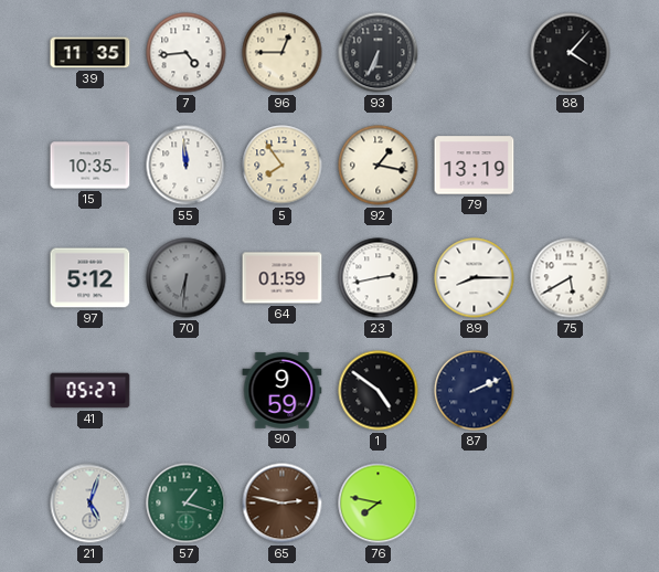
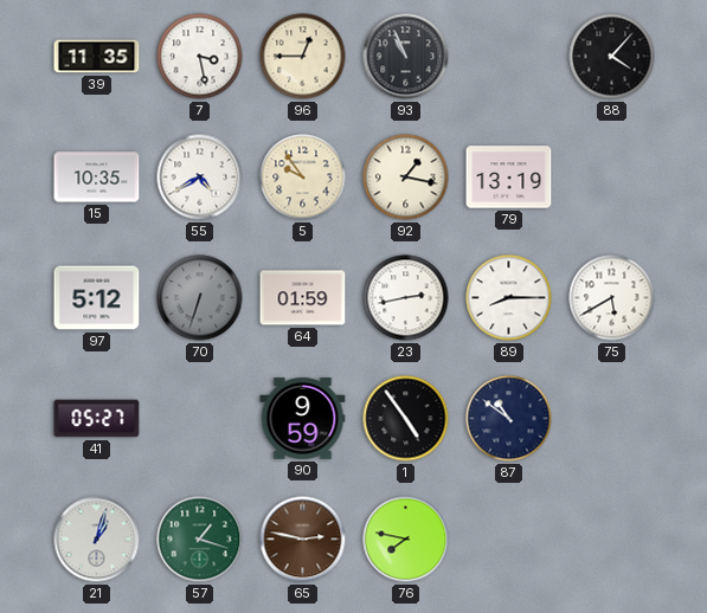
7: 4:44 -> 3:28
93: 6:34 -> 10:56
55: 11:59 -> 4:40
5: 7:54 -> 9:54
70: 6:31 -> 6:33
1: 4:51 -> 4:54
87: 2:11 -> 10:51
21: 5:03 -> 1:03
